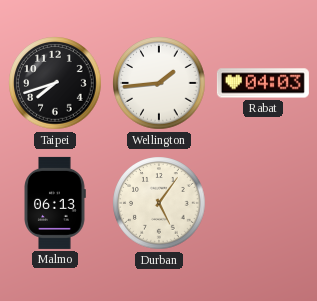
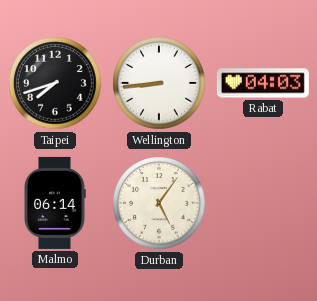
Wellington: 1:44 -> 8:44
Malmo: 06:13 -> 06:14
